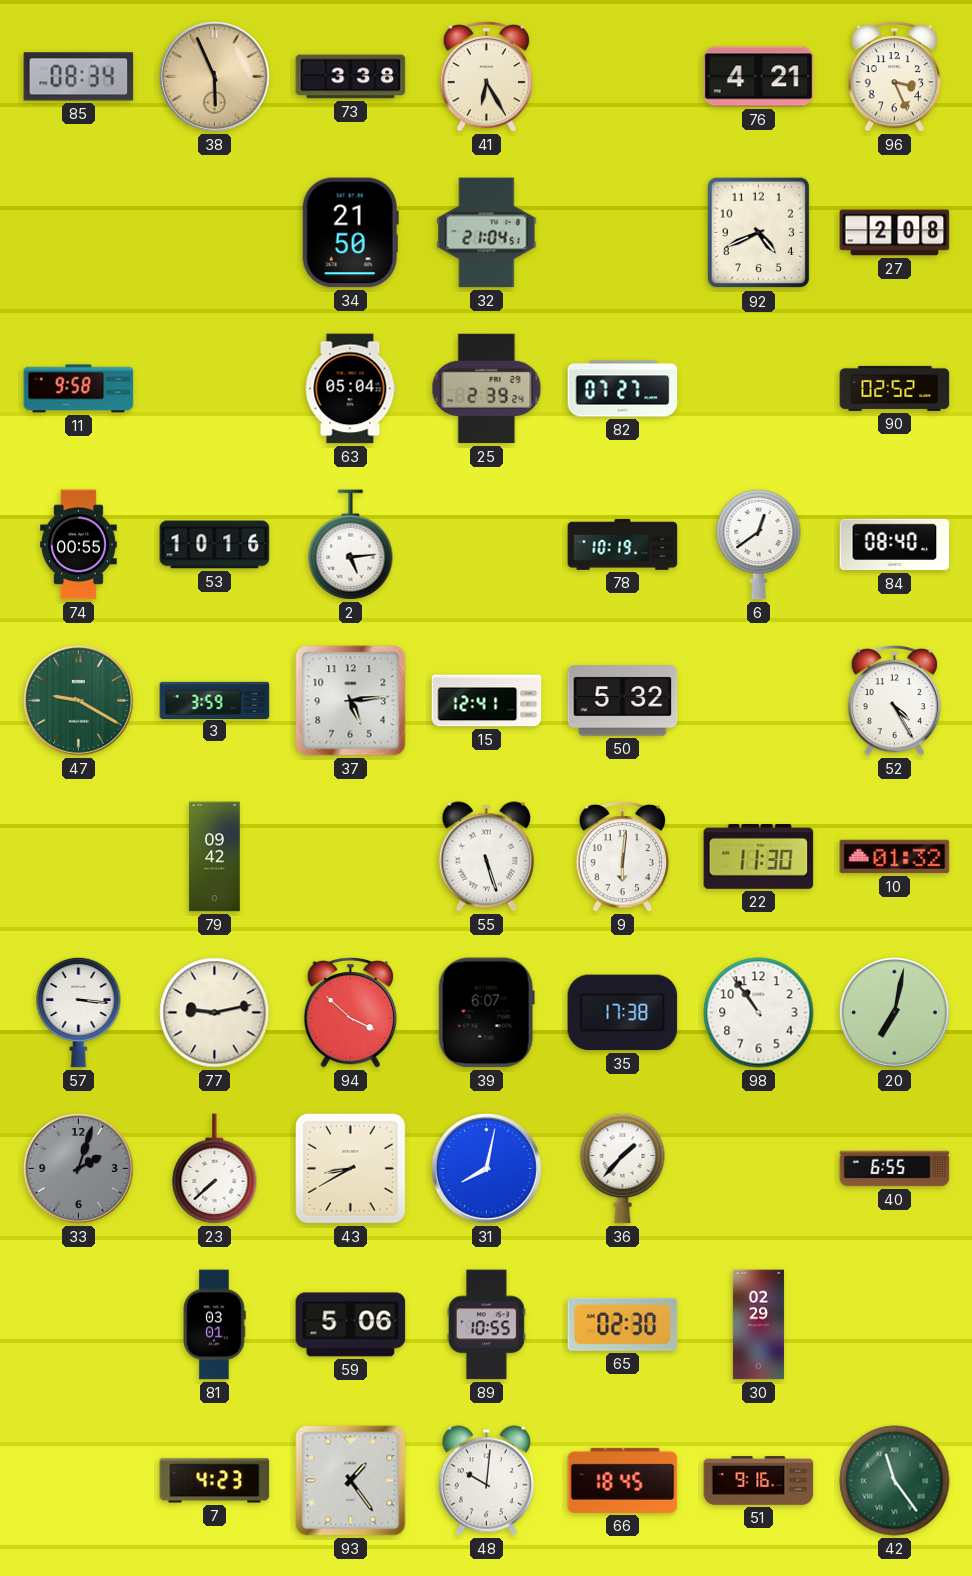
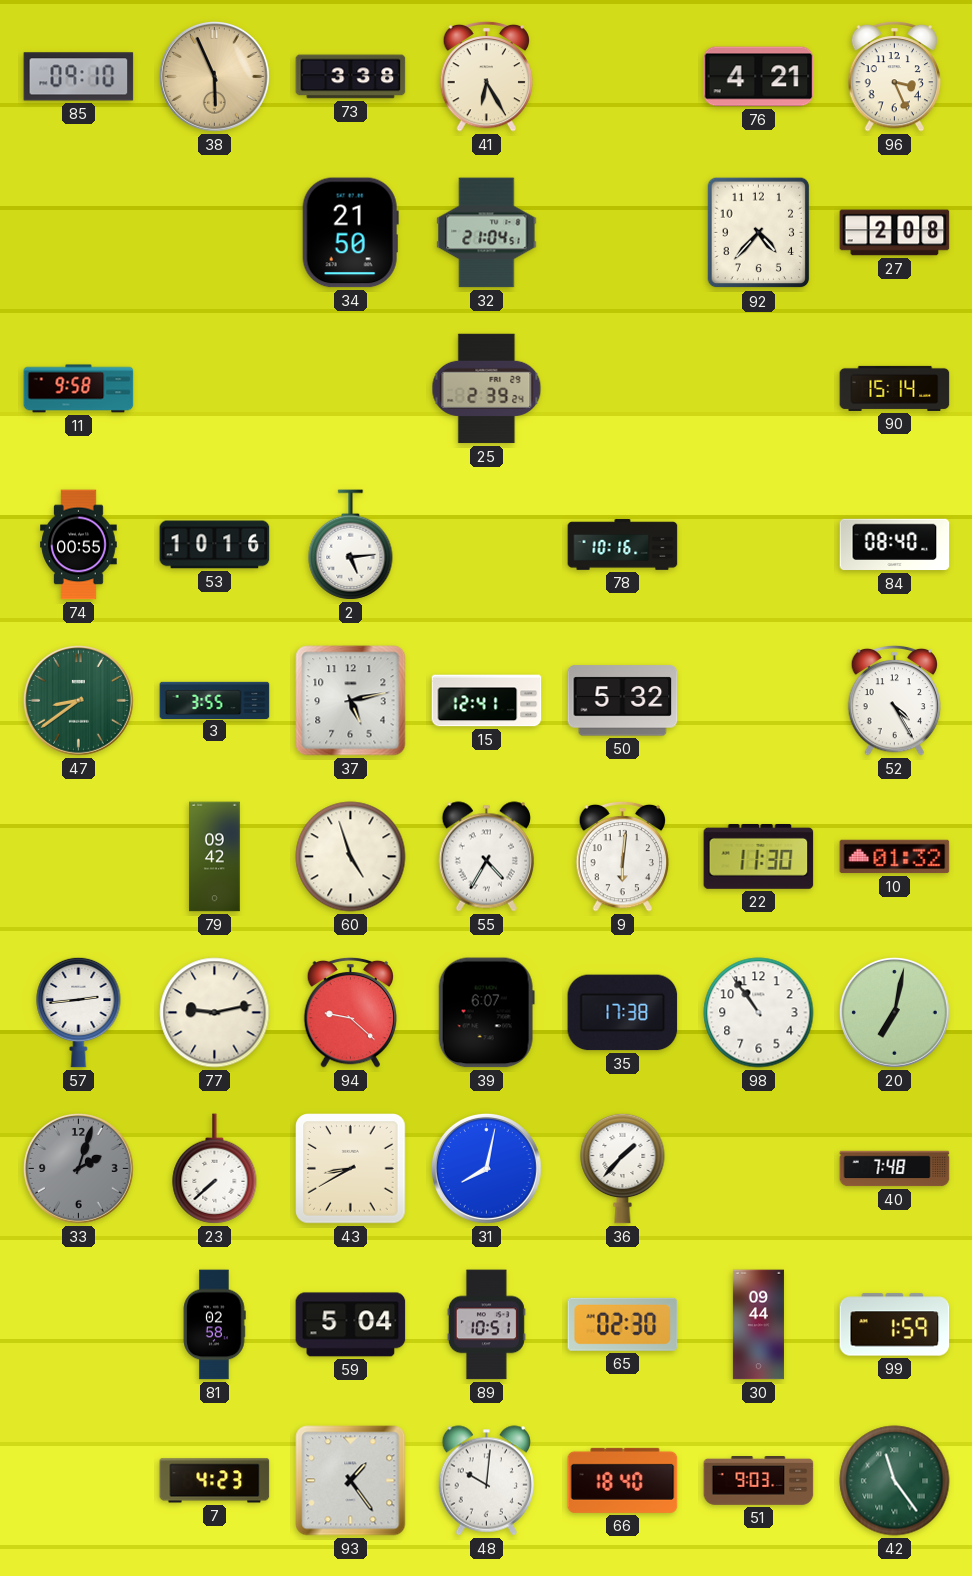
85: 08:34 -> 09:10
92: 4:41 -> 4:37
63: 05:04 -> none
82: 07:27 -> none
90: 02:52 -> 15:14
78: 10:19 -> 10:16
6: 12:39 -> none
47: 9:20 -> 8:39
3: 3:59 -> 3:55
37: 5:14 -> 5:13
60: none -> 4:57
55: 5:27 -> 4:35
57: 3:16 -> 2:44
94: 3:52 -> 9:22
40: 6:55 -> 7:48
81: 03:01 -> 02:58
59: 5:06 -> 5:04
89: 10:55 -> 10:51
30: 02:29 -> 09:44
99: none -> 1:59
66: 18:45 -> 18:40
51: 9:16 -> 9:03
